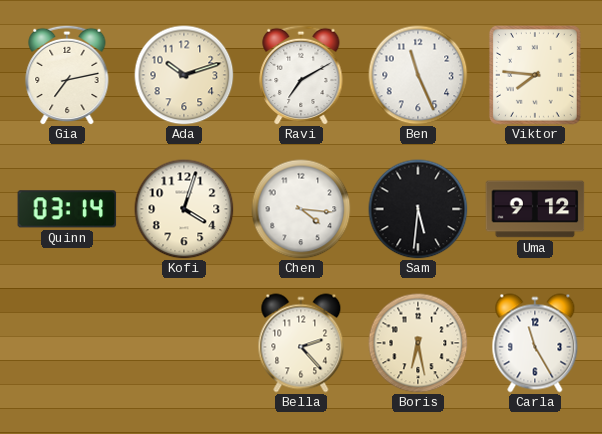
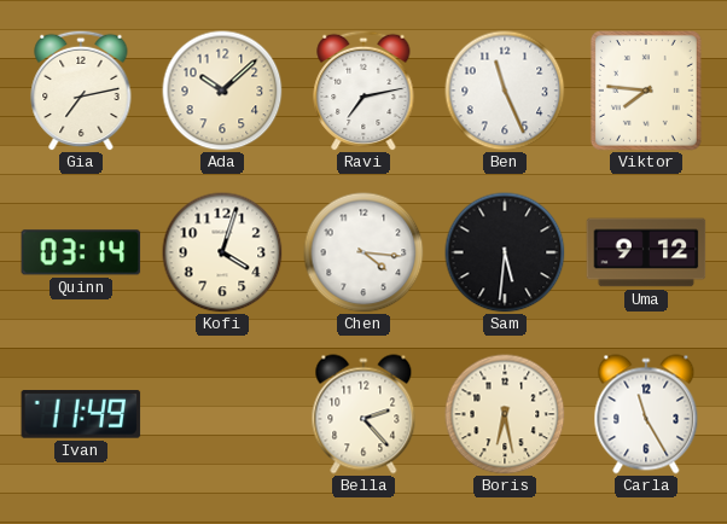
Ada: 10:12 -> 10:08
Ravi: 7:10 -> 7:13
Ivan: none -> 11:49
